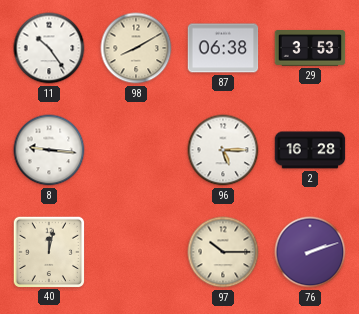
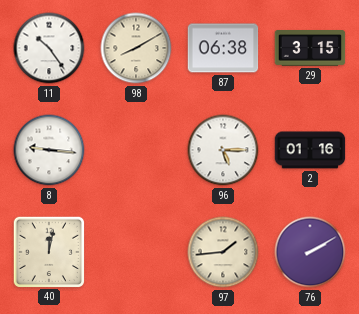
29: 3:53 -> 3:15
2: 16:28 -> 01:16
97: 10:15 -> 1:44
76: 2:12 -> 2:10
